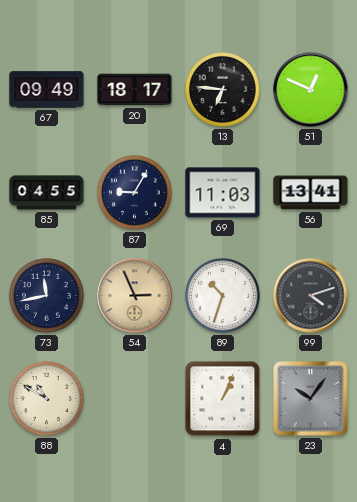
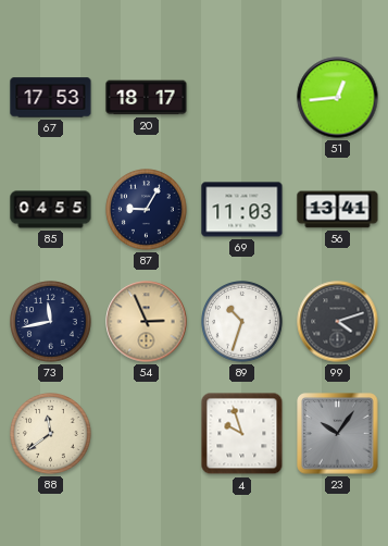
67: 09:49 -> 17:53
13: 6:46 -> none
51: 12:49 -> 12:44
88: 10:50 -> 11:39
4: 1:04 -> 9:57
